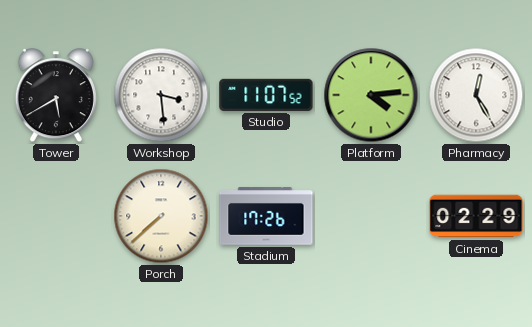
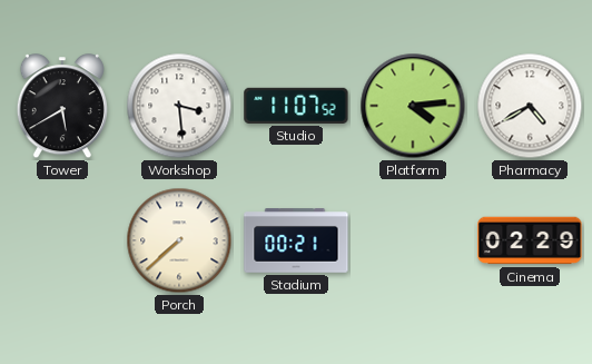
Pharmacy: 12:25 -> 4:40
Stadium: 17:26 -> 00:21
